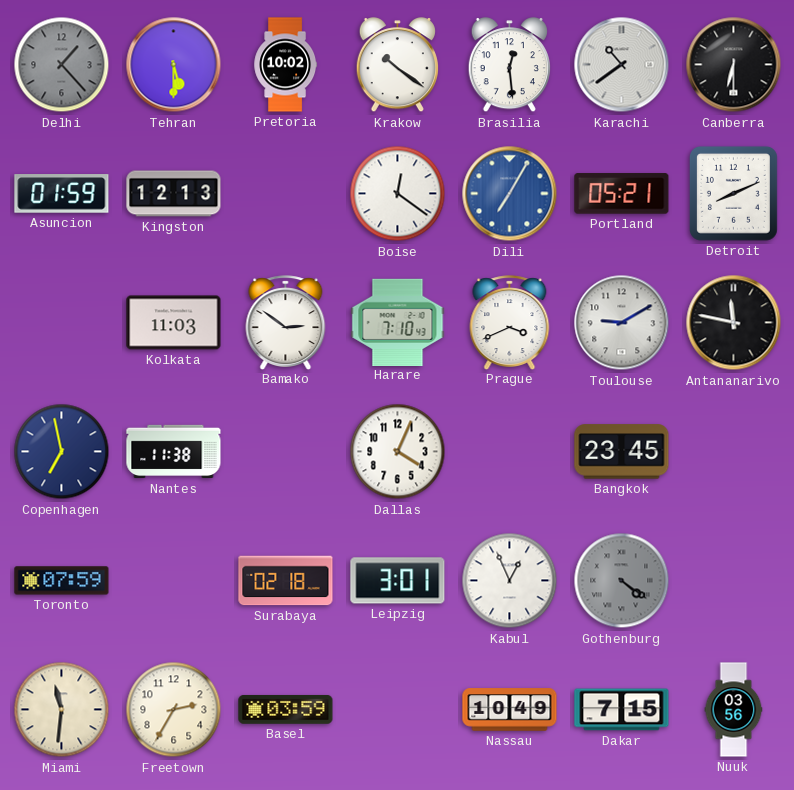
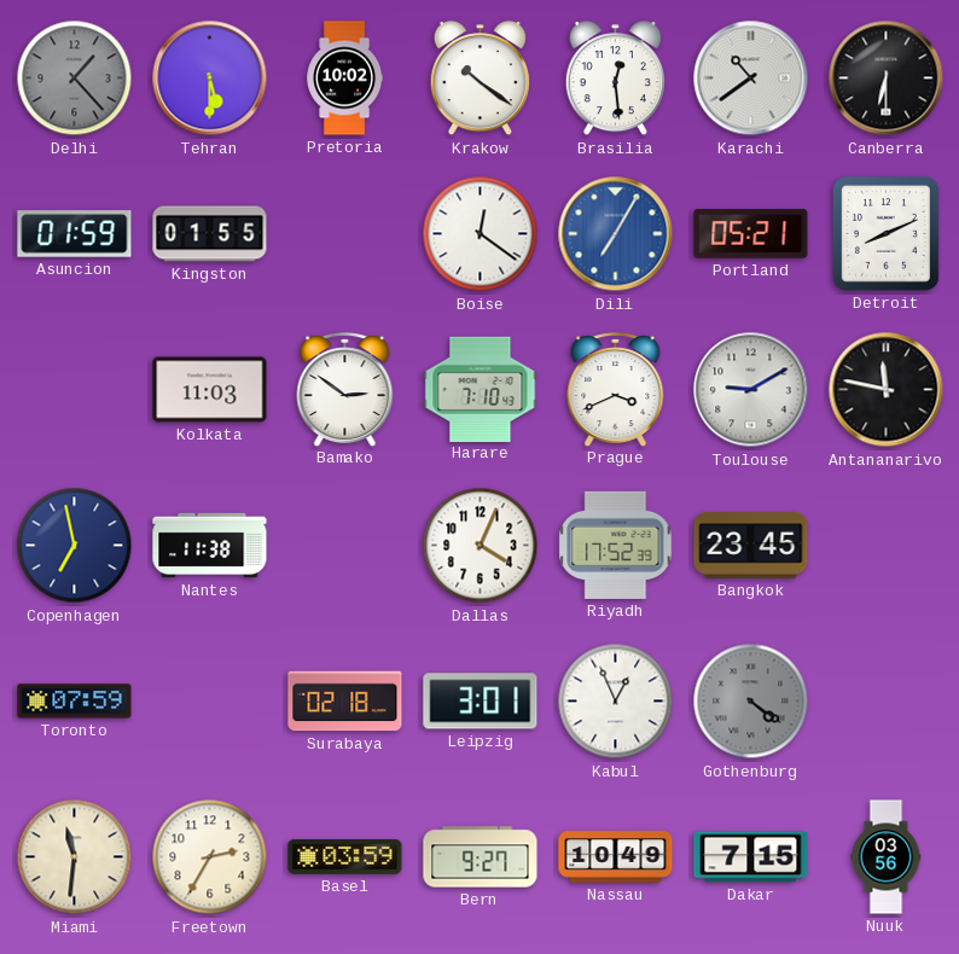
Kingston: 12:13 -> 01:55
Riyadh: none -> 17:52
Bern: none -> 9:27
